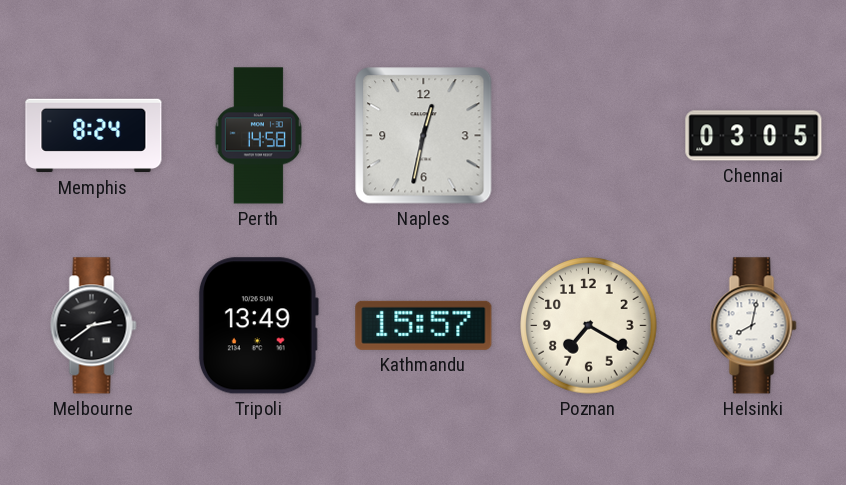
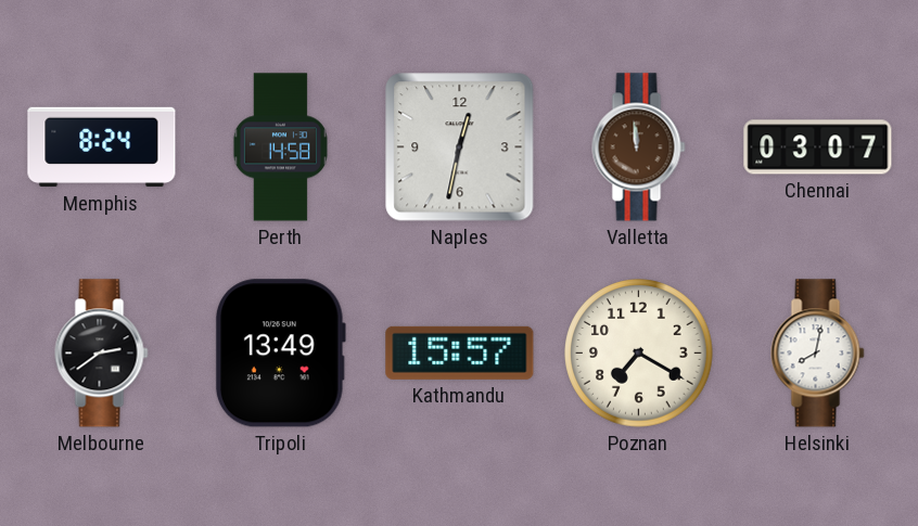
Valletta: none -> 11:59
Chennai: 03:05 -> 03:07
